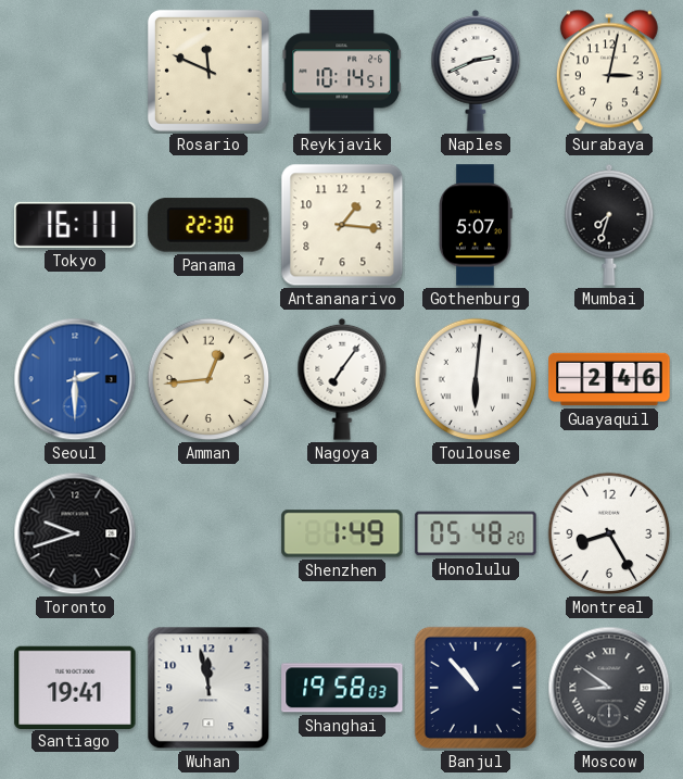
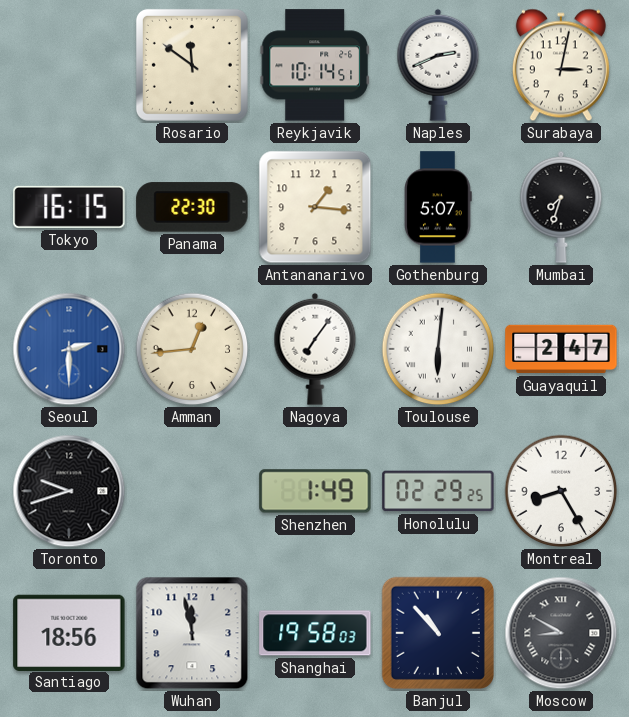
Rosario: 11:49 -> 11:51
Tokyo: 16:11 -> 16:15
Guayaquil: 2:46 -> 2:47
Honolulu: 05:48 -> 02:29
Santiago: 19:41 -> 18:56
Moscow: 8:51 -> 8:50
